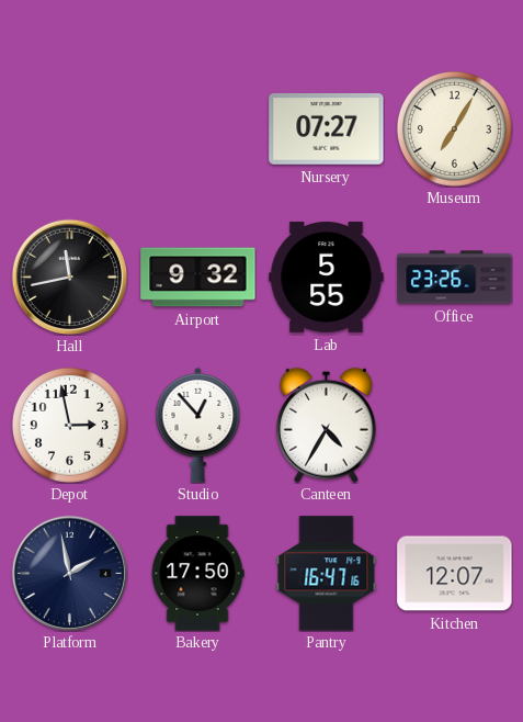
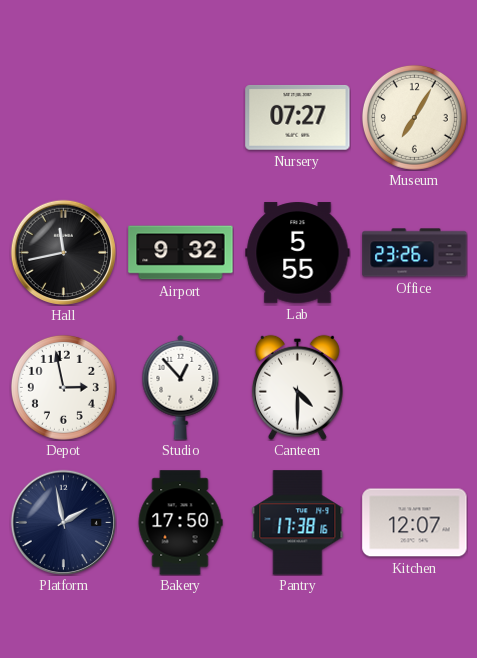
Canteen: 4:35 -> 4:30
Pantry: 16:47 -> 17:38
